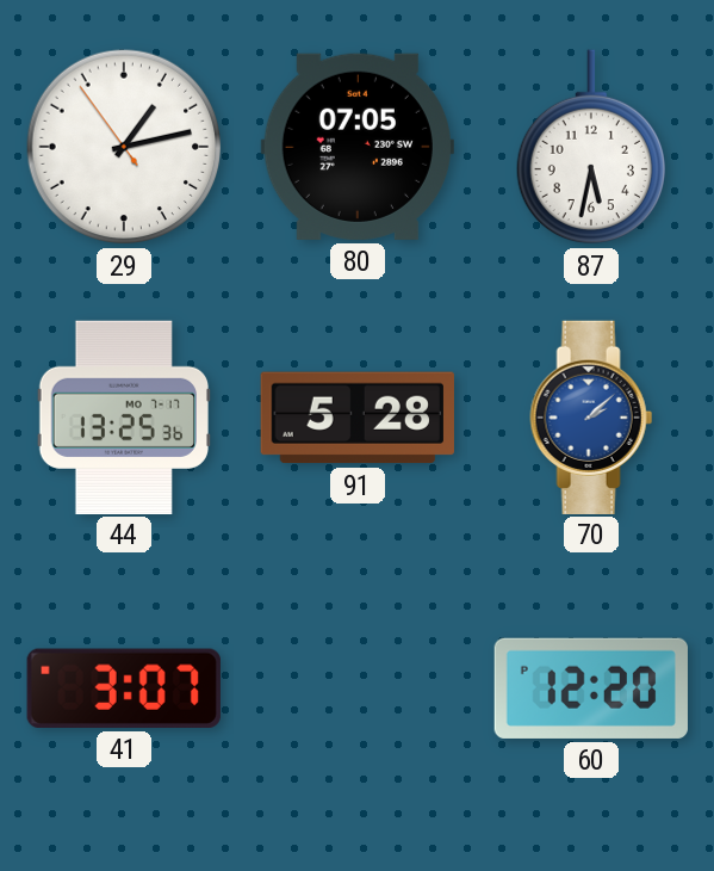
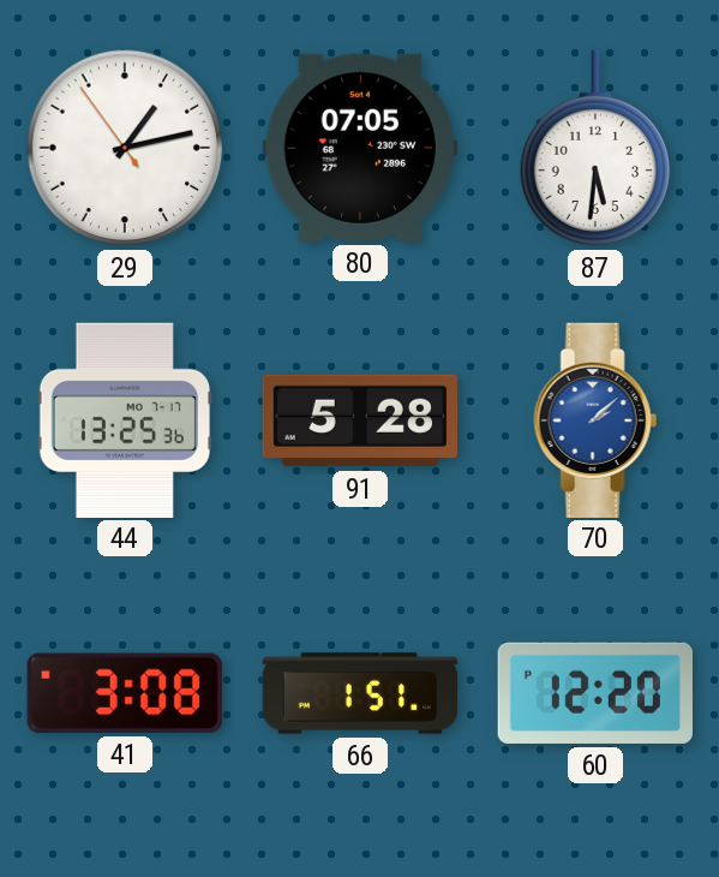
87: 5:32 -> 5:31
41: 3:07 -> 3:08
66: none -> 1:51
